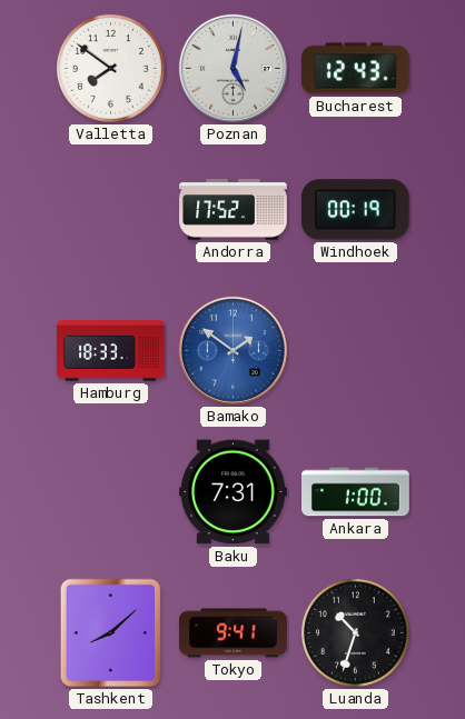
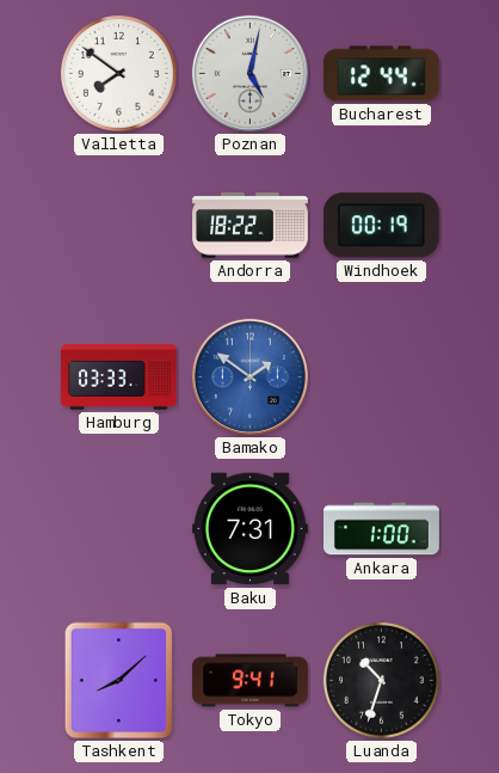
Bucharest: 12:43 -> 12:44
Andorra: 17:52 -> 18:22
Hamburg: 18:33 -> 03:33
